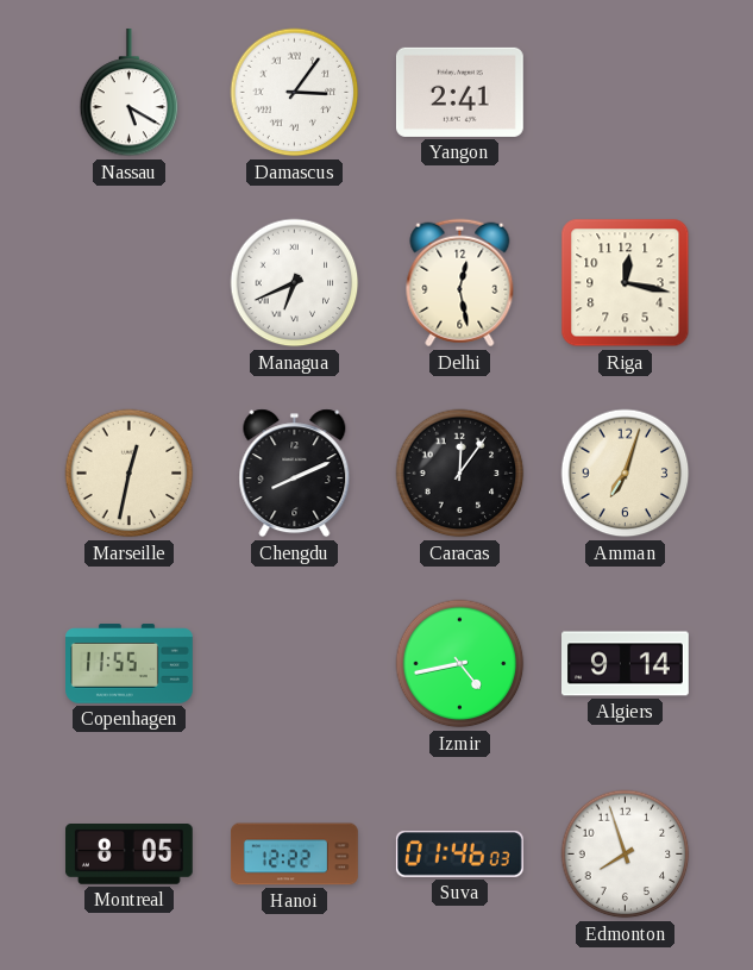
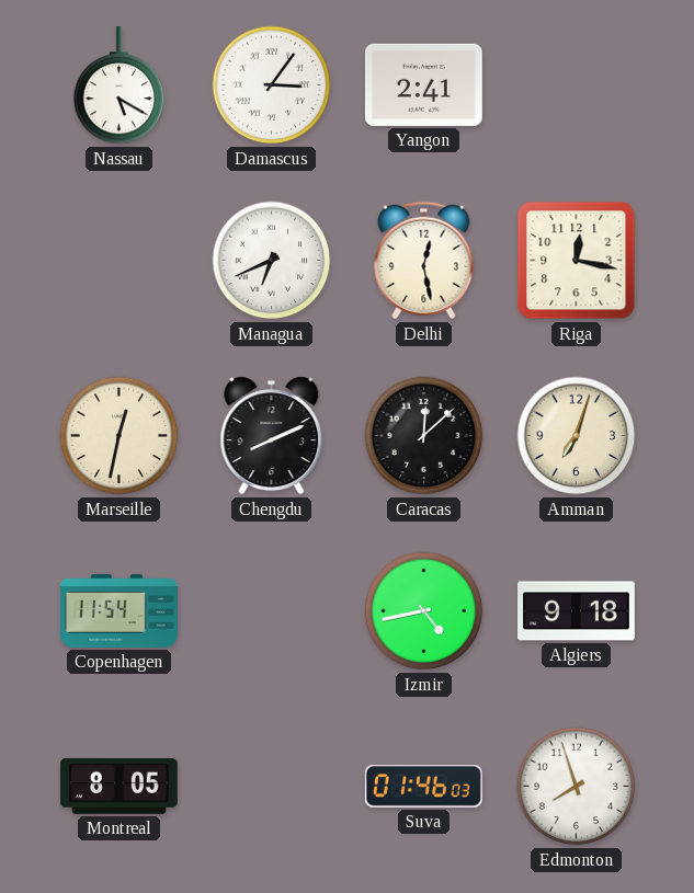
Caracas: 12:06 -> 12:08
Copenhagen: 11:55 -> 11:54
Algiers: 9:14 -> 9:18
Hanoi: 12:22 -> none
